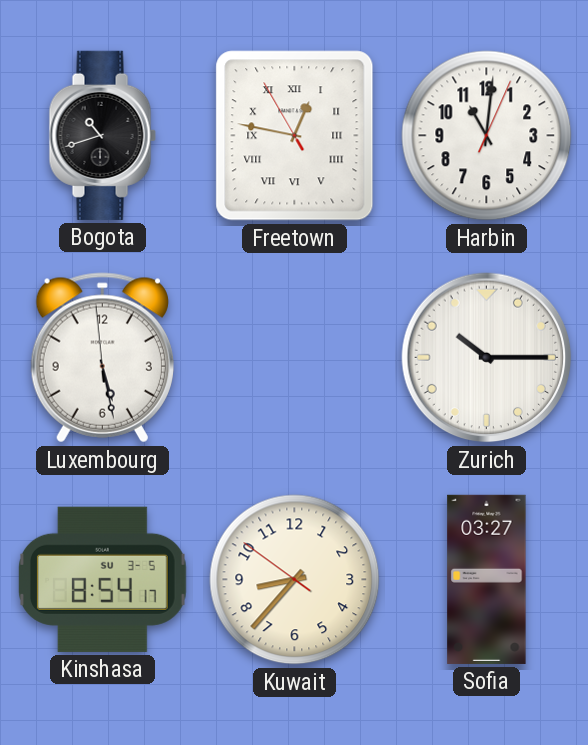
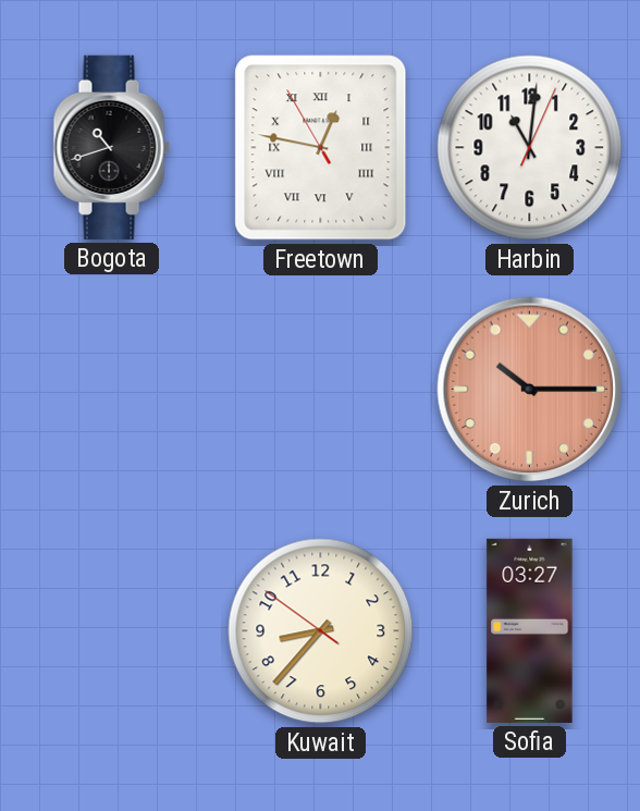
Luxembourg: 5:27 -> none
Zurich dial: white -> salmon
Kinshasa: 8:54 -> none
